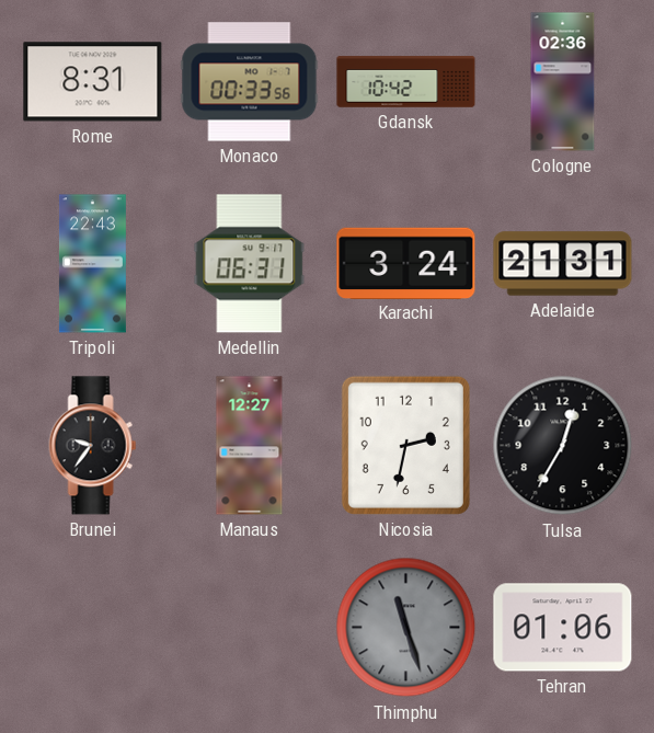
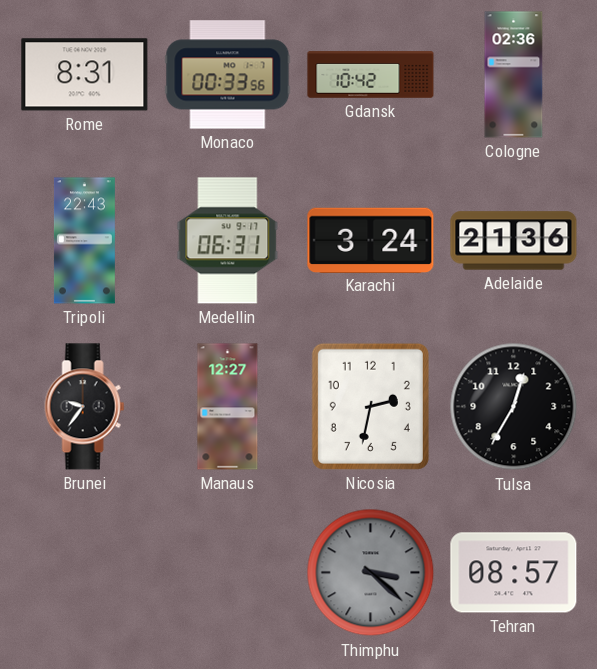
Adelaide: 21:31 -> 21:36
Thimphu: 11:27 -> 3:22
Tehran: 01:06 -> 08:57
